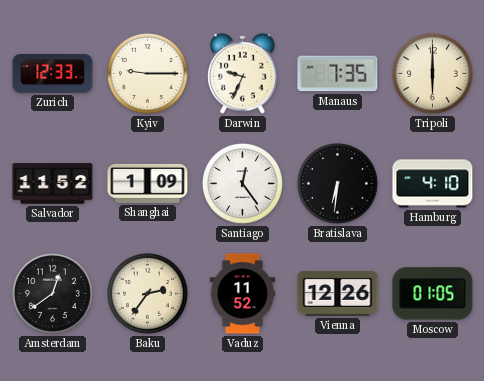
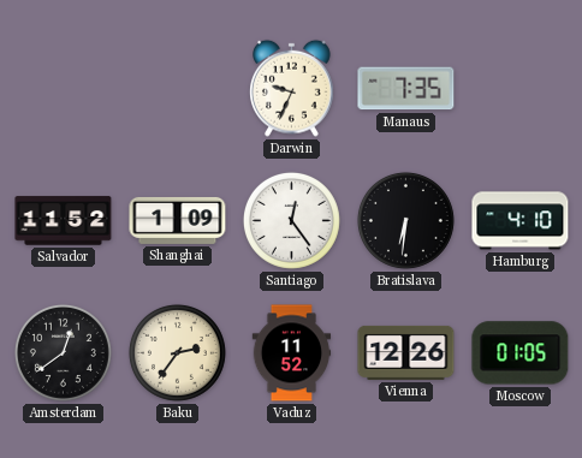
Zurich: 12:33 -> none
Kyiv: 9:15 -> none
Tripoli: 6:00 -> none
